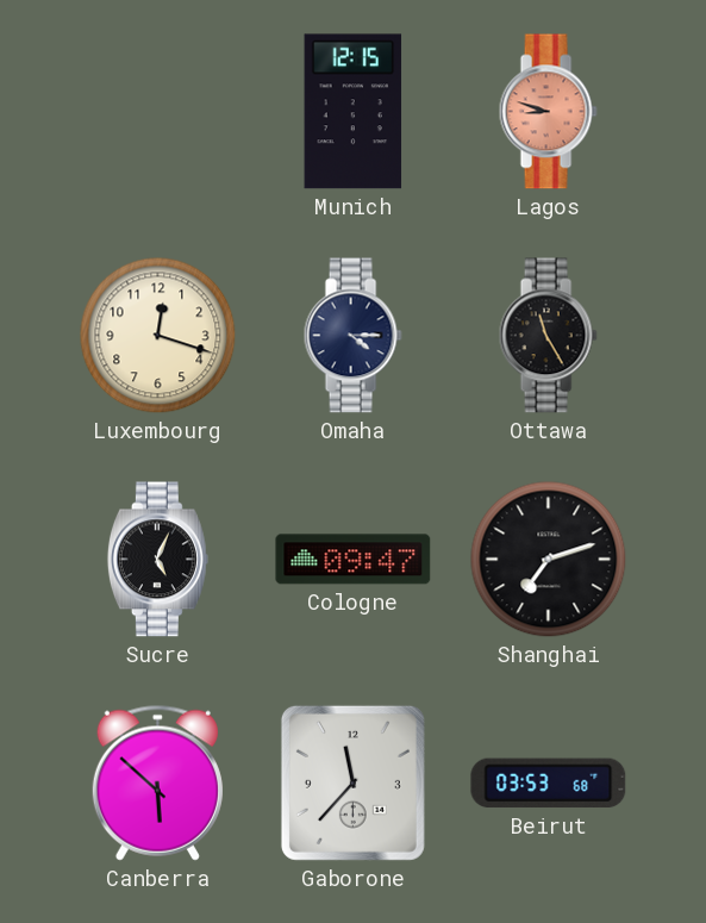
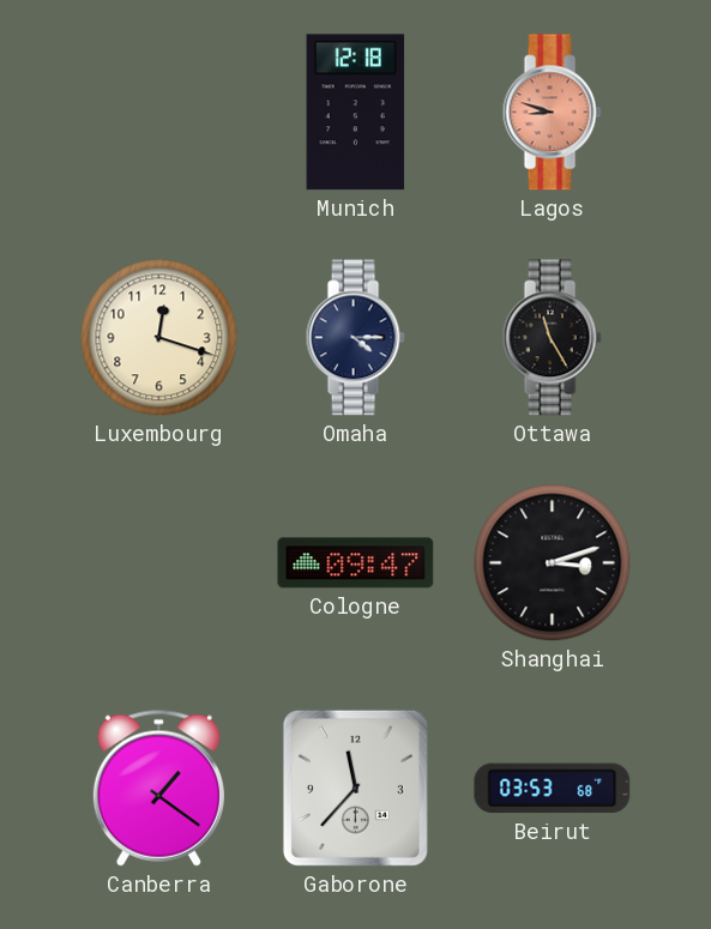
Munich: 12:15 -> 12:18
Sucre: 5:04 -> none
Shanghai: 7:12 -> 3:12
Canberra: 5:52 -> 1:21
